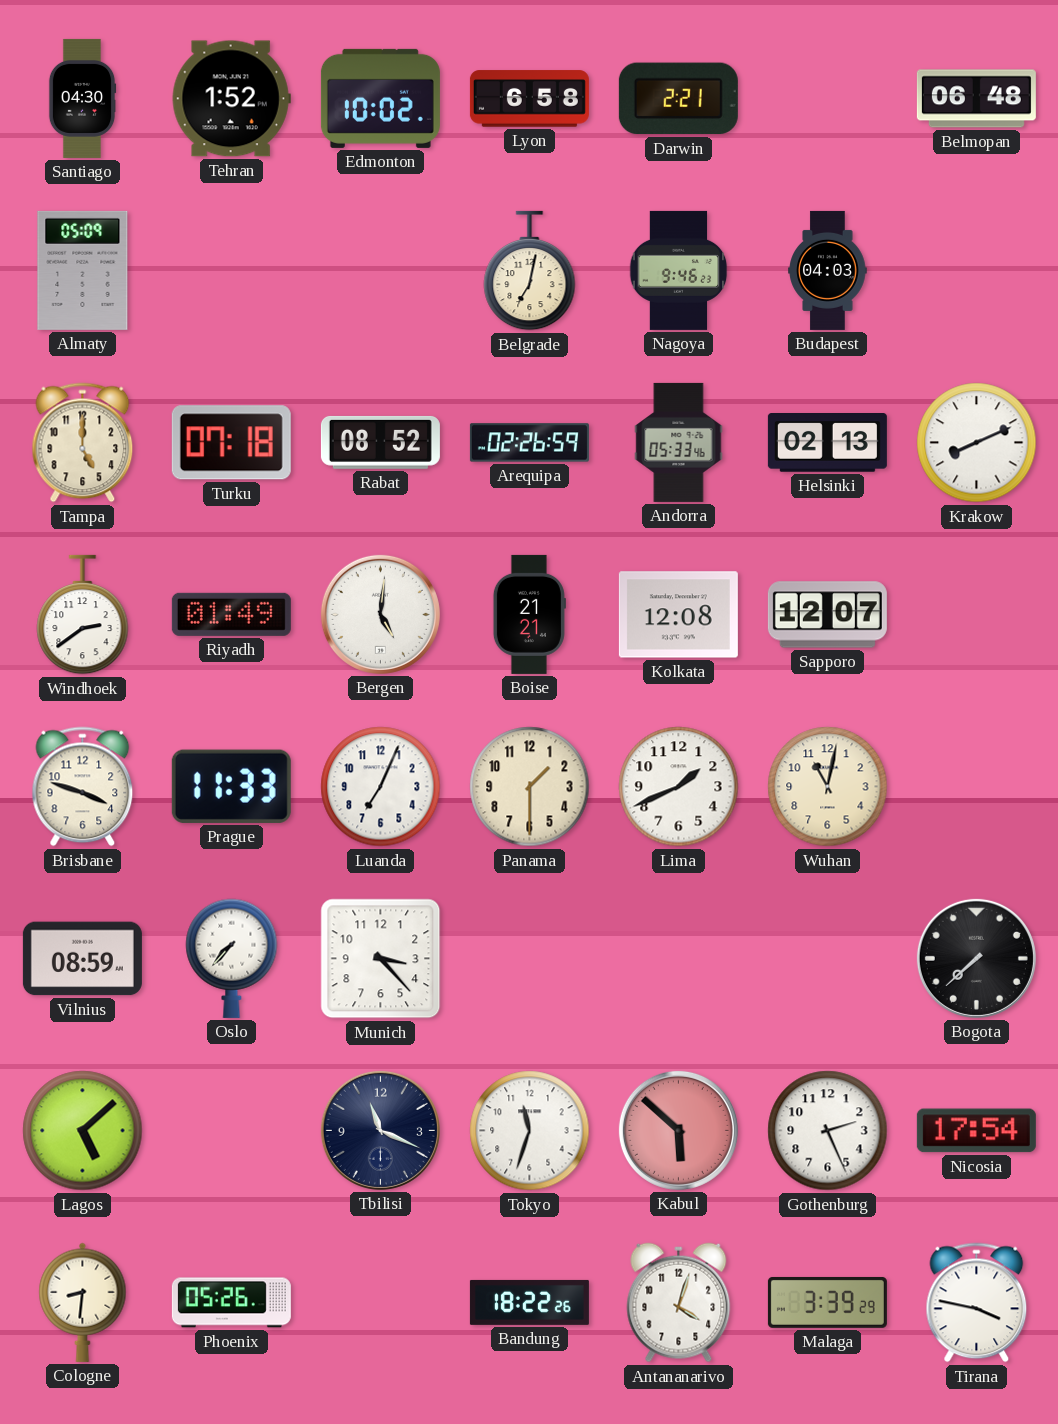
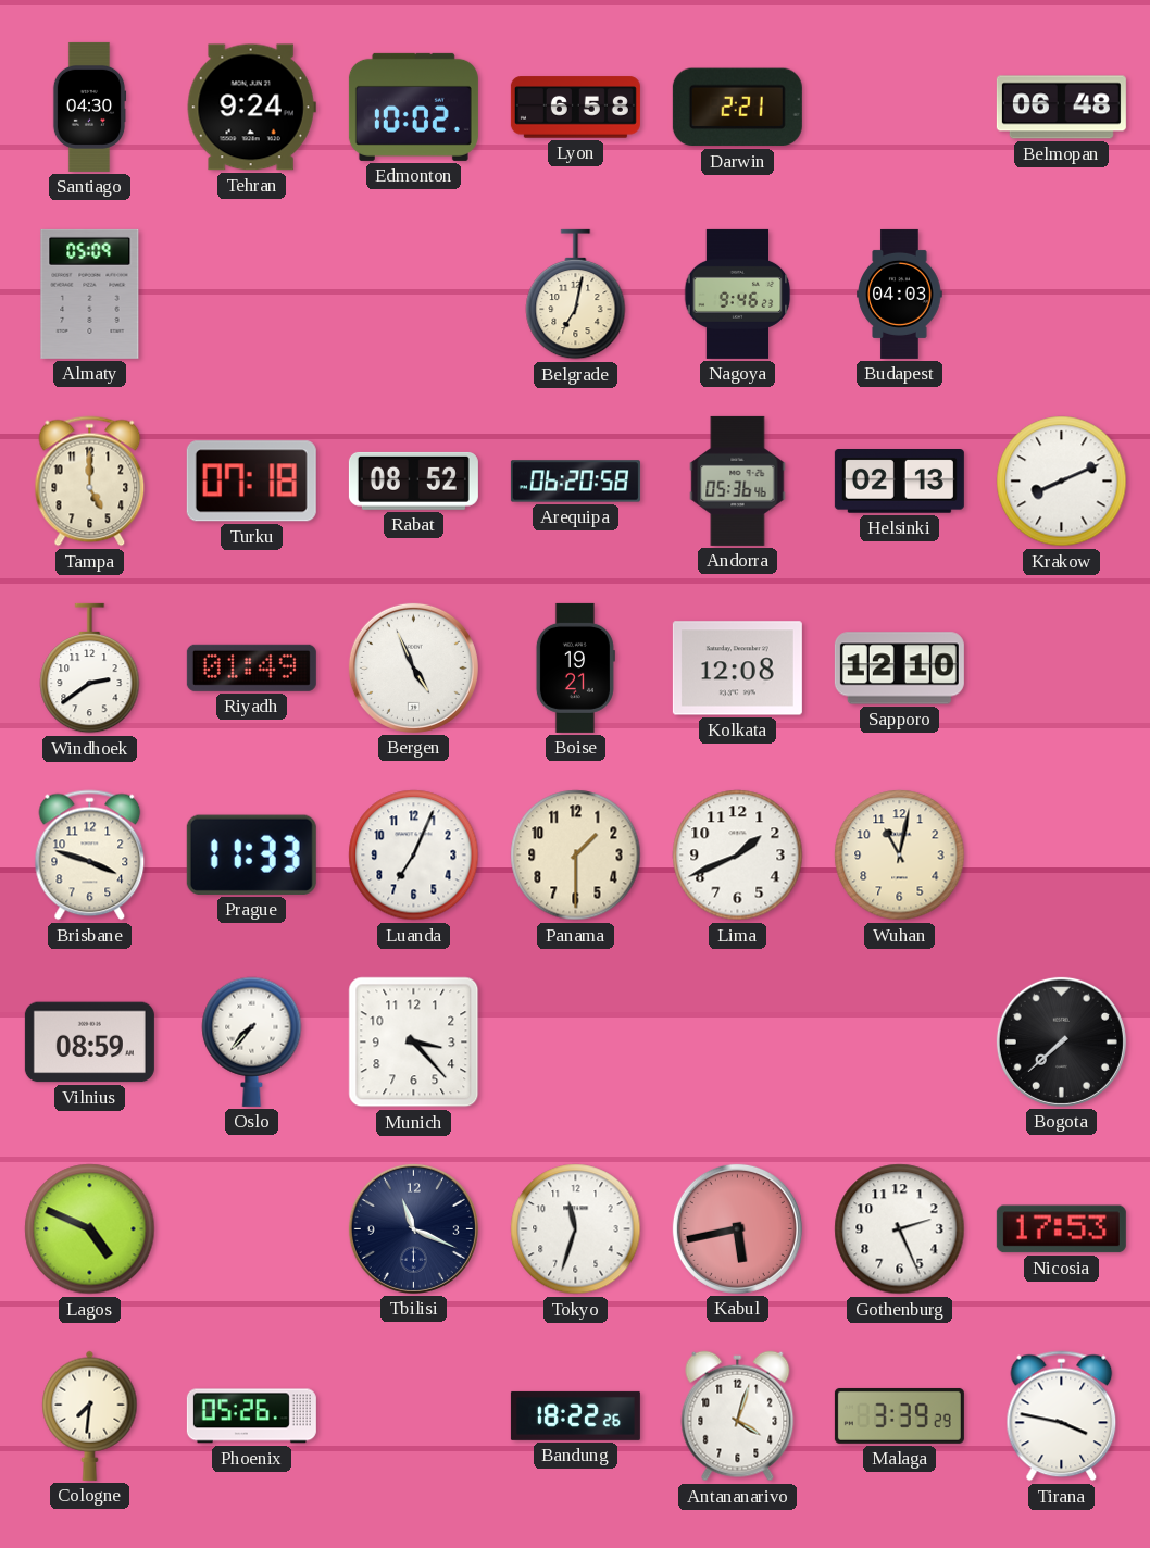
Tehran: 1:52 -> 9:24
Arequipa: 02:26 -> 06:20
Andorra: 05:33 -> 05:36
Bergen: 5:01 -> 4:56
Boise: 21:21 -> 19:21
Sapporo: 12:07 -> 12:10
Lagos: 5:08 -> 4:49
Kabul: 5:52 -> 5:43
Nicosia: 17:54 -> 17:53
Cologne: 8:31 -> 7:31
